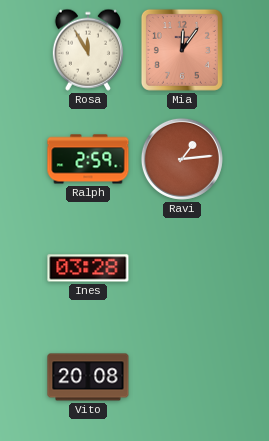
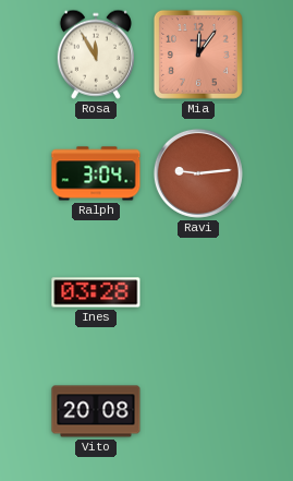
Ralph: 2:59 -> 3:04
Ravi: 1:14 -> 9:14
